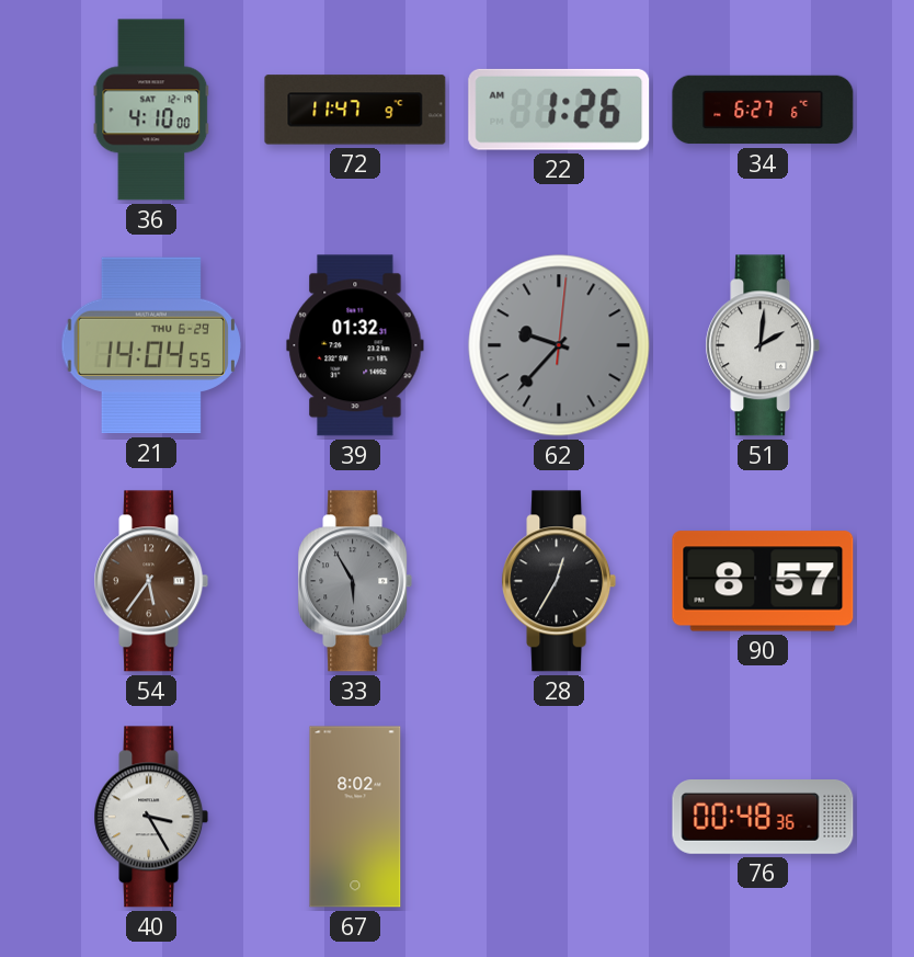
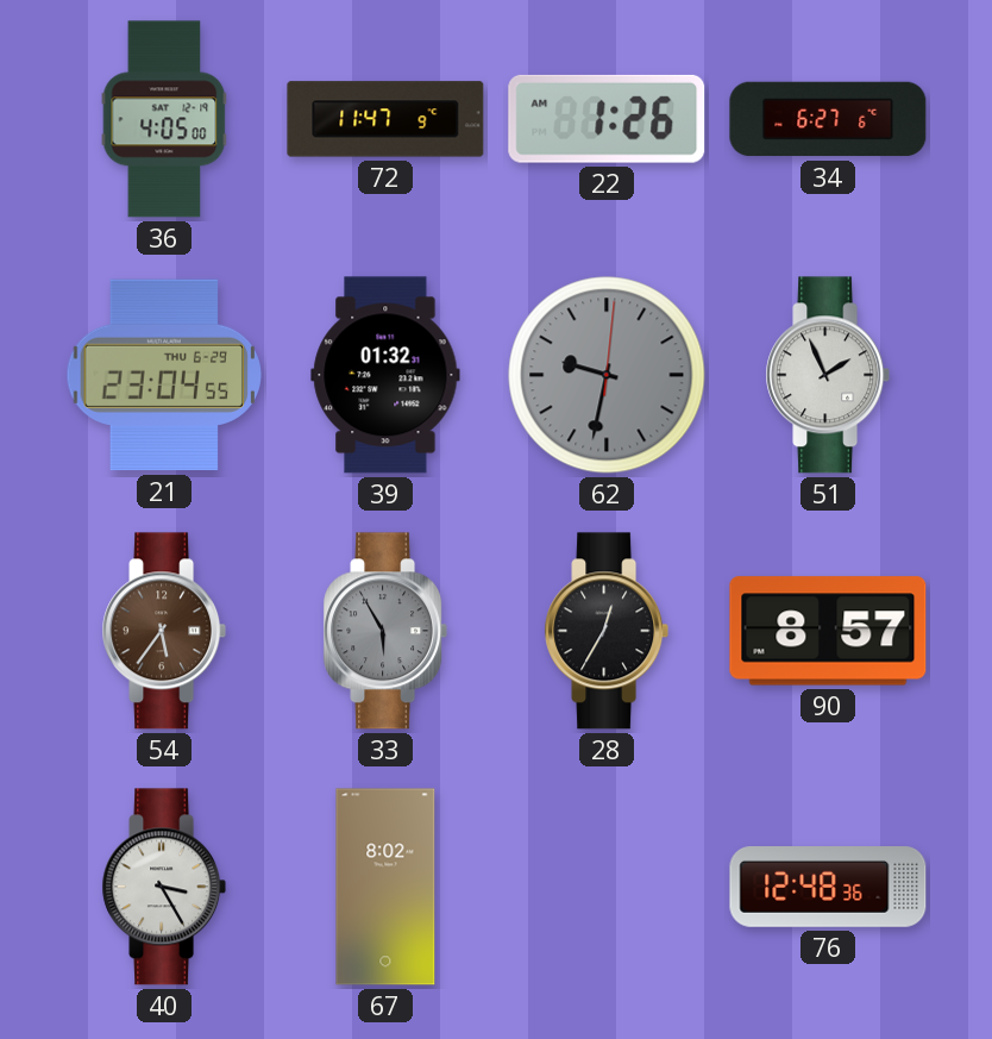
36: 4:10 -> 4:05
21: 14:04 -> 23:04
62: 9:37 -> 9:32
51: 2:01 -> 1:56
76: 00:48 -> 12:48
